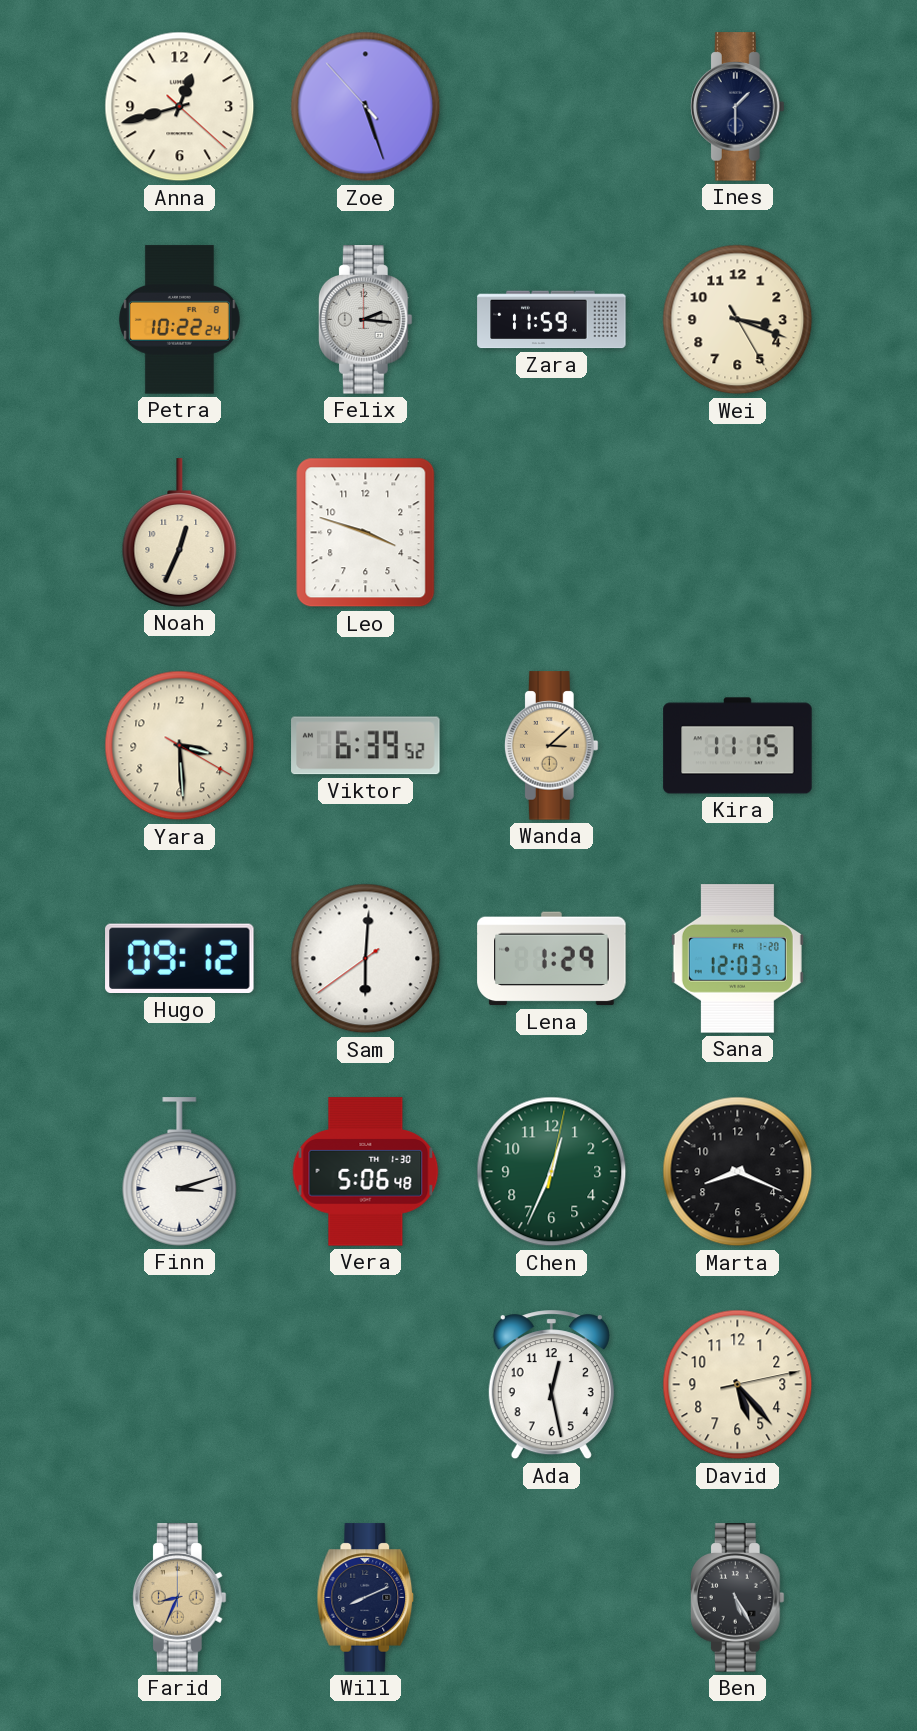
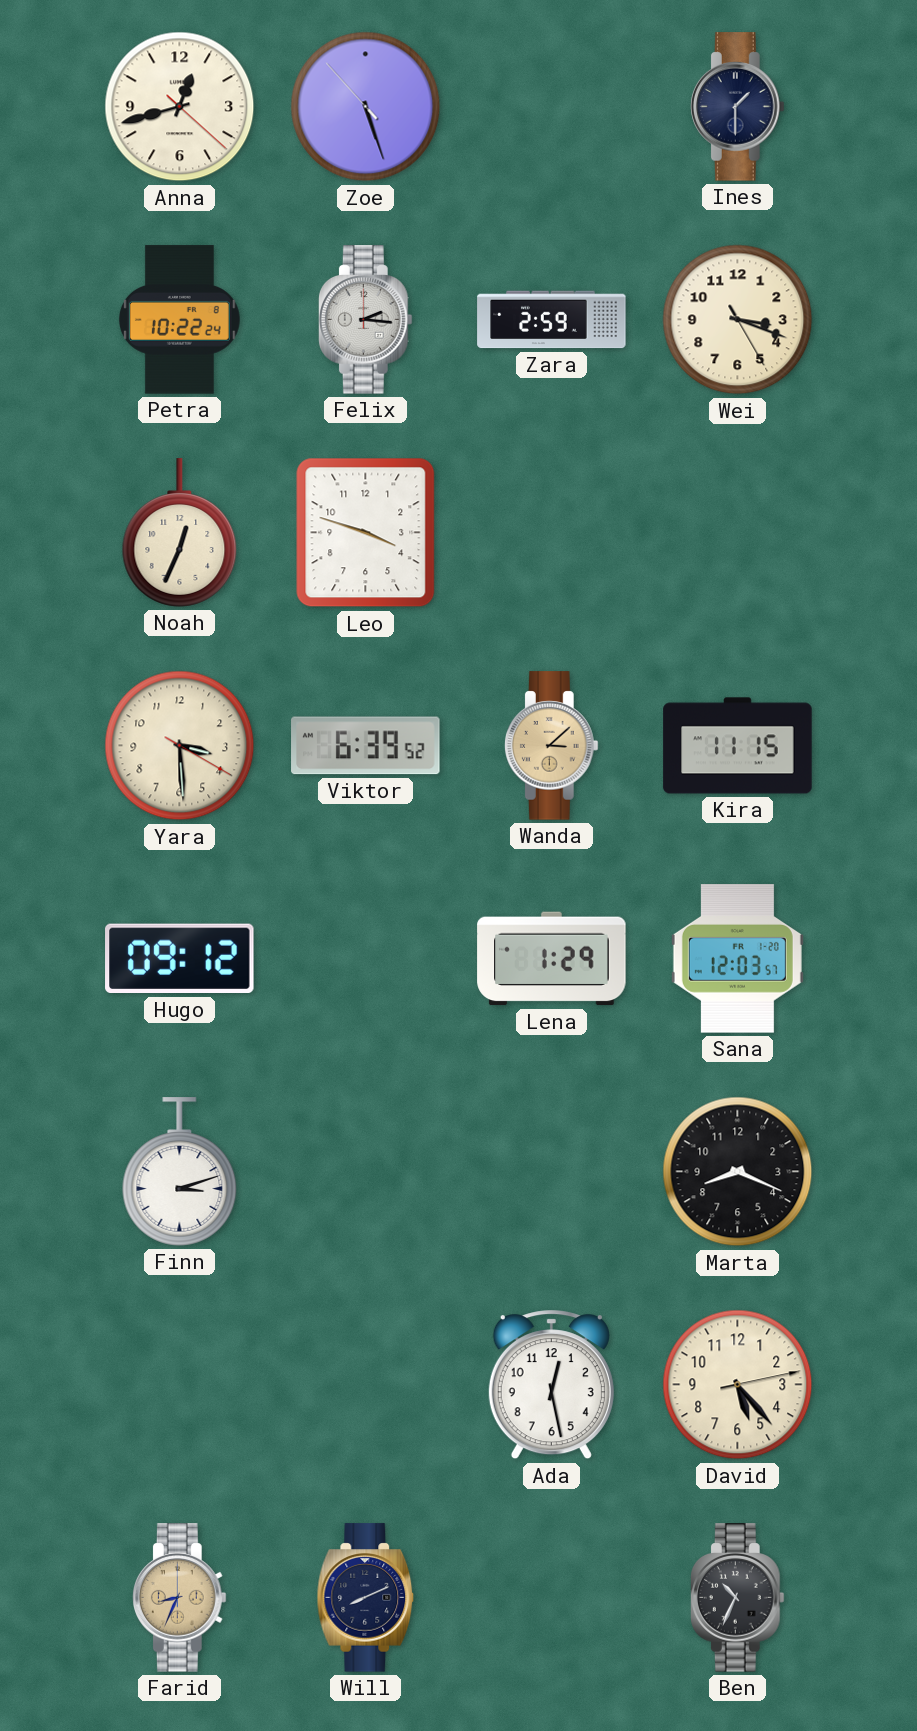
Zara: 11:59 -> 2:59
Sam: 6:00 -> none
Vera: 5:06 -> none
Chen: 12:34 -> none
Ben: 5:25 -> 10:34
